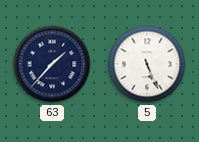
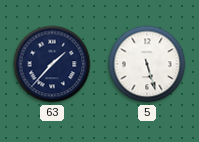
5: 5:26 -> 5:27
